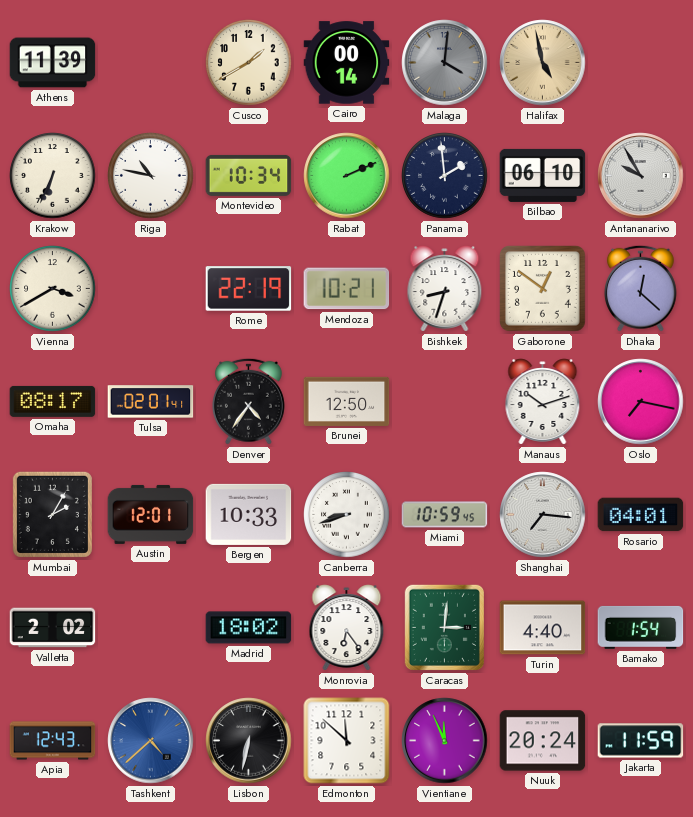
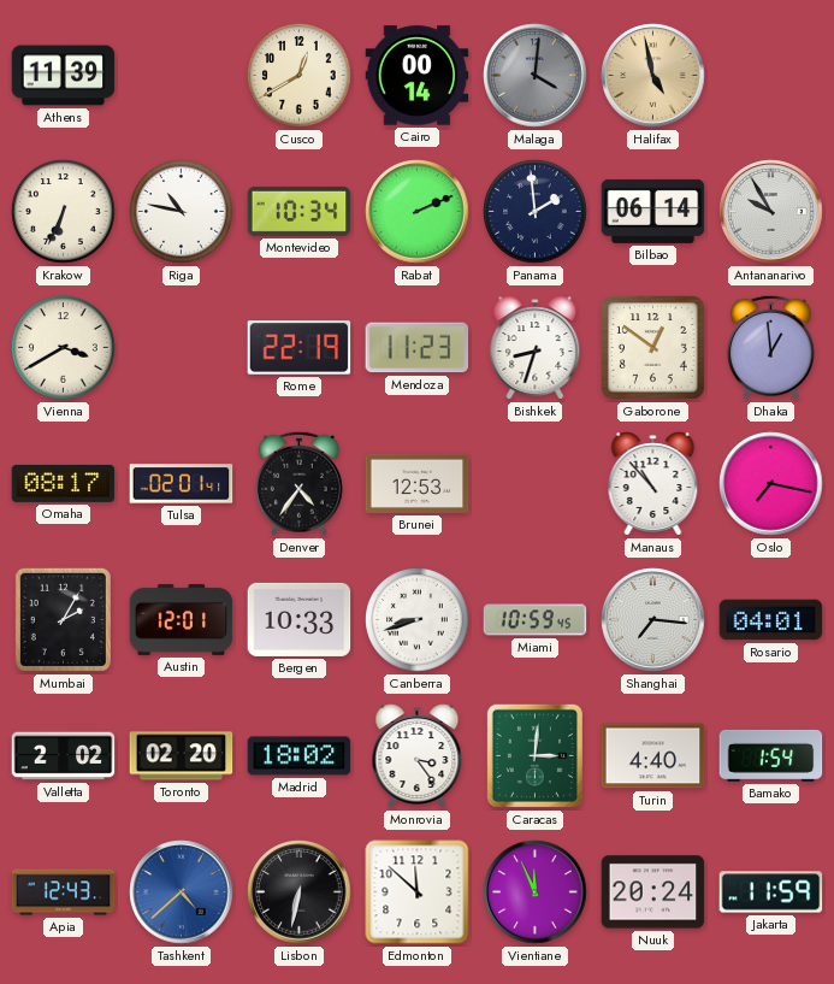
Cusco: 1:40 -> 12:40
Bilbao: 06:10 -> 06:14
Mendoza: 10:21 -> 11:23
Dhaka: 12:22 -> 12:59
Brunei: 12:50 -> 12:53
Manaus: 10:12 -> 10:53
Toronto: none -> 02:20
Monrovia: 6:24 -> 3:24
